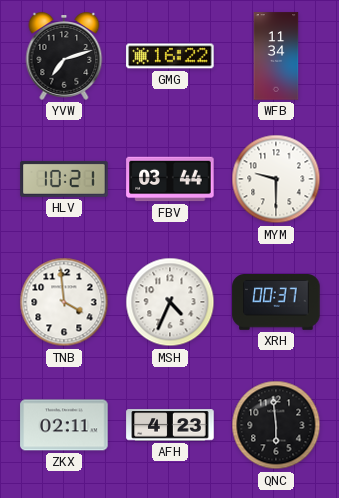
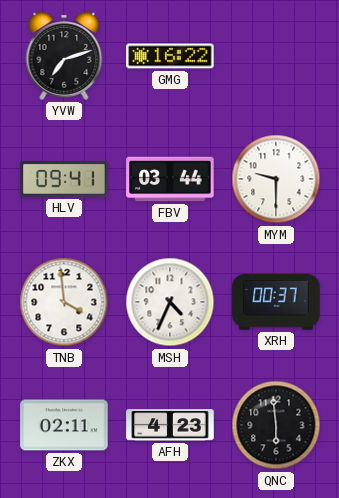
WFB: 11:34 -> none
HLV: 10:21 -> 09:41
